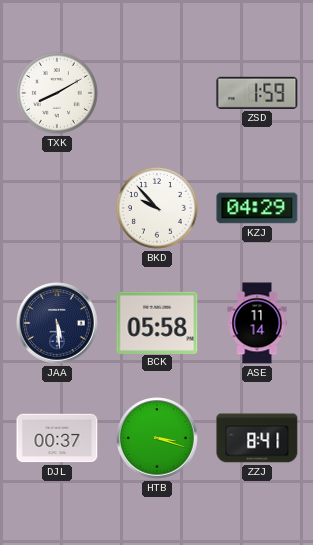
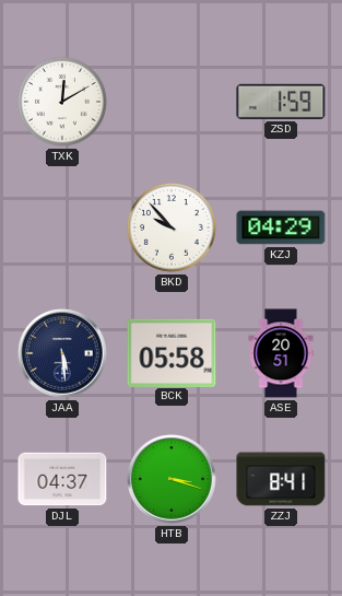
TXK: 8:10 -> 12:10
ASE: 11:14 -> 20:51
DJL: 00:37 -> 04:37
